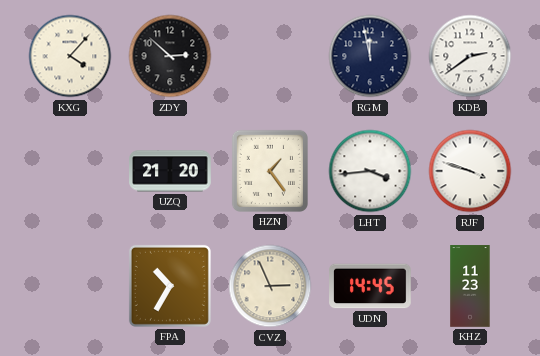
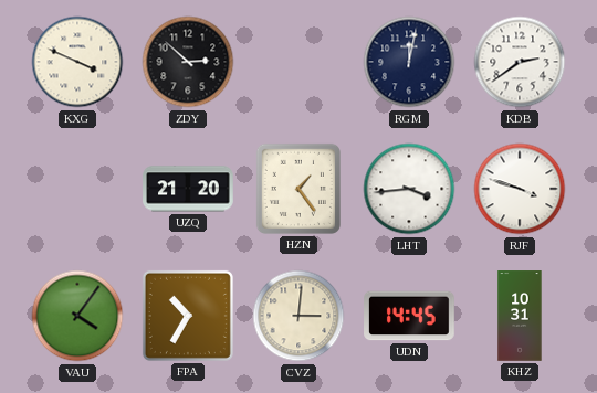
KXG: 4:07 -> 3:49
RGM: 11:58 -> 12:02
VAU: none -> 4:06
CVZ: 2:56 -> 3:01
KHZ: 11:23 -> 10:31
